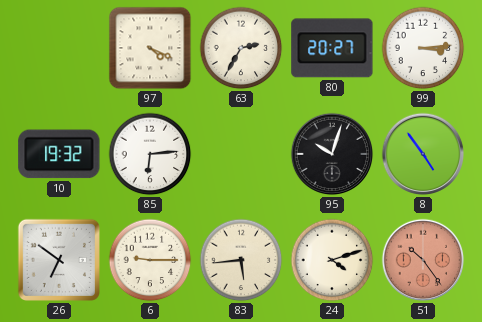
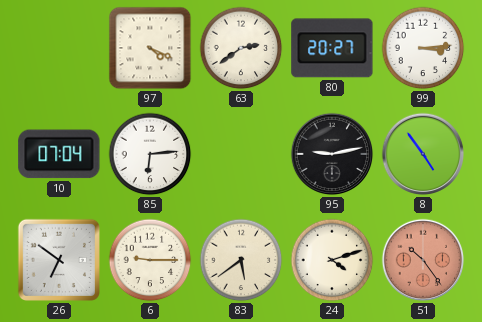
63: 2:35 -> 2:39
10: 19:32 -> 07:04
95: 10:03 -> 9:13
83: 5:44 -> 5:39
